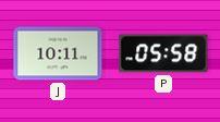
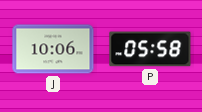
J: 10:11 -> 10:06
